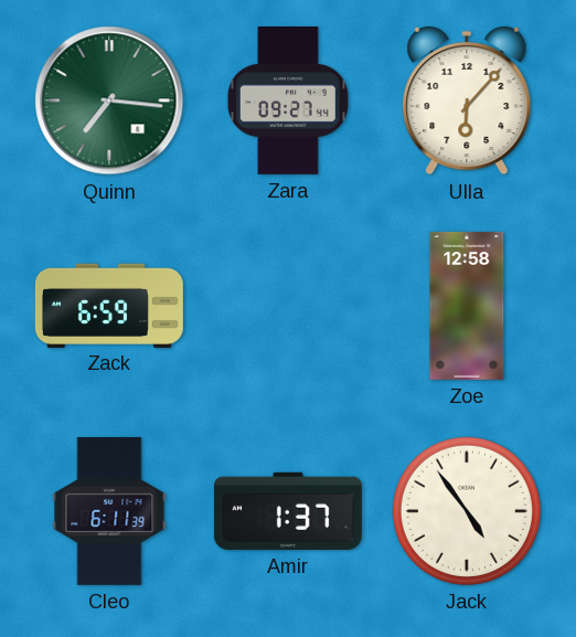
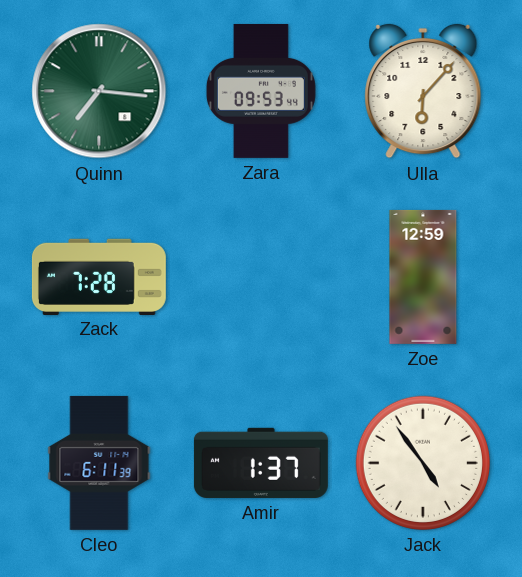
Zara: 09:27 -> 09:53
Zack: 6:59 -> 7:28
Zoe: 12:58 -> 12:59
